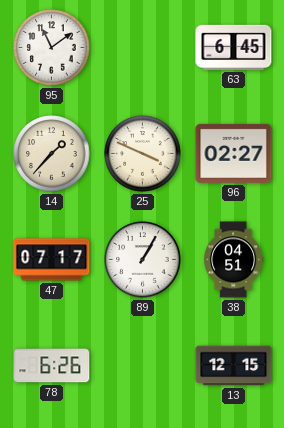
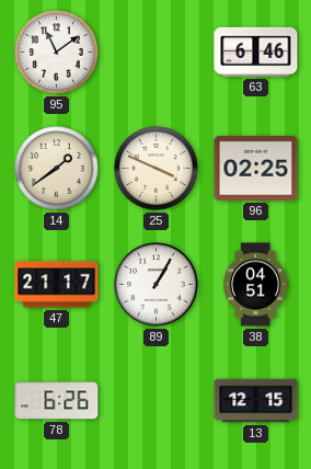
63: 6:45 -> 6:46
14: 1:37 -> 1:39
96: 02:27 -> 02:25
47: 07:17 -> 21:17
